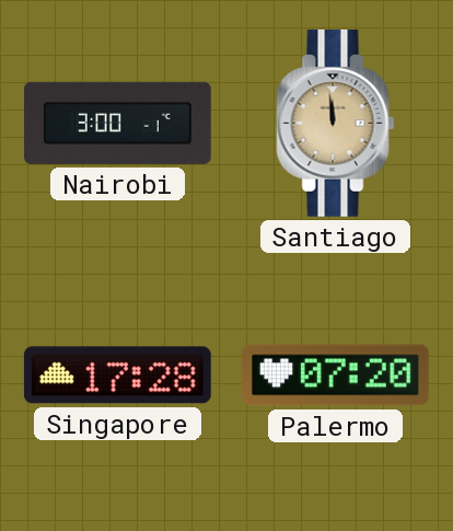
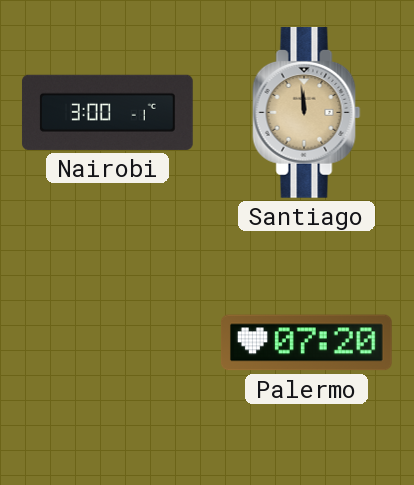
Singapore: 17:28 -> none
